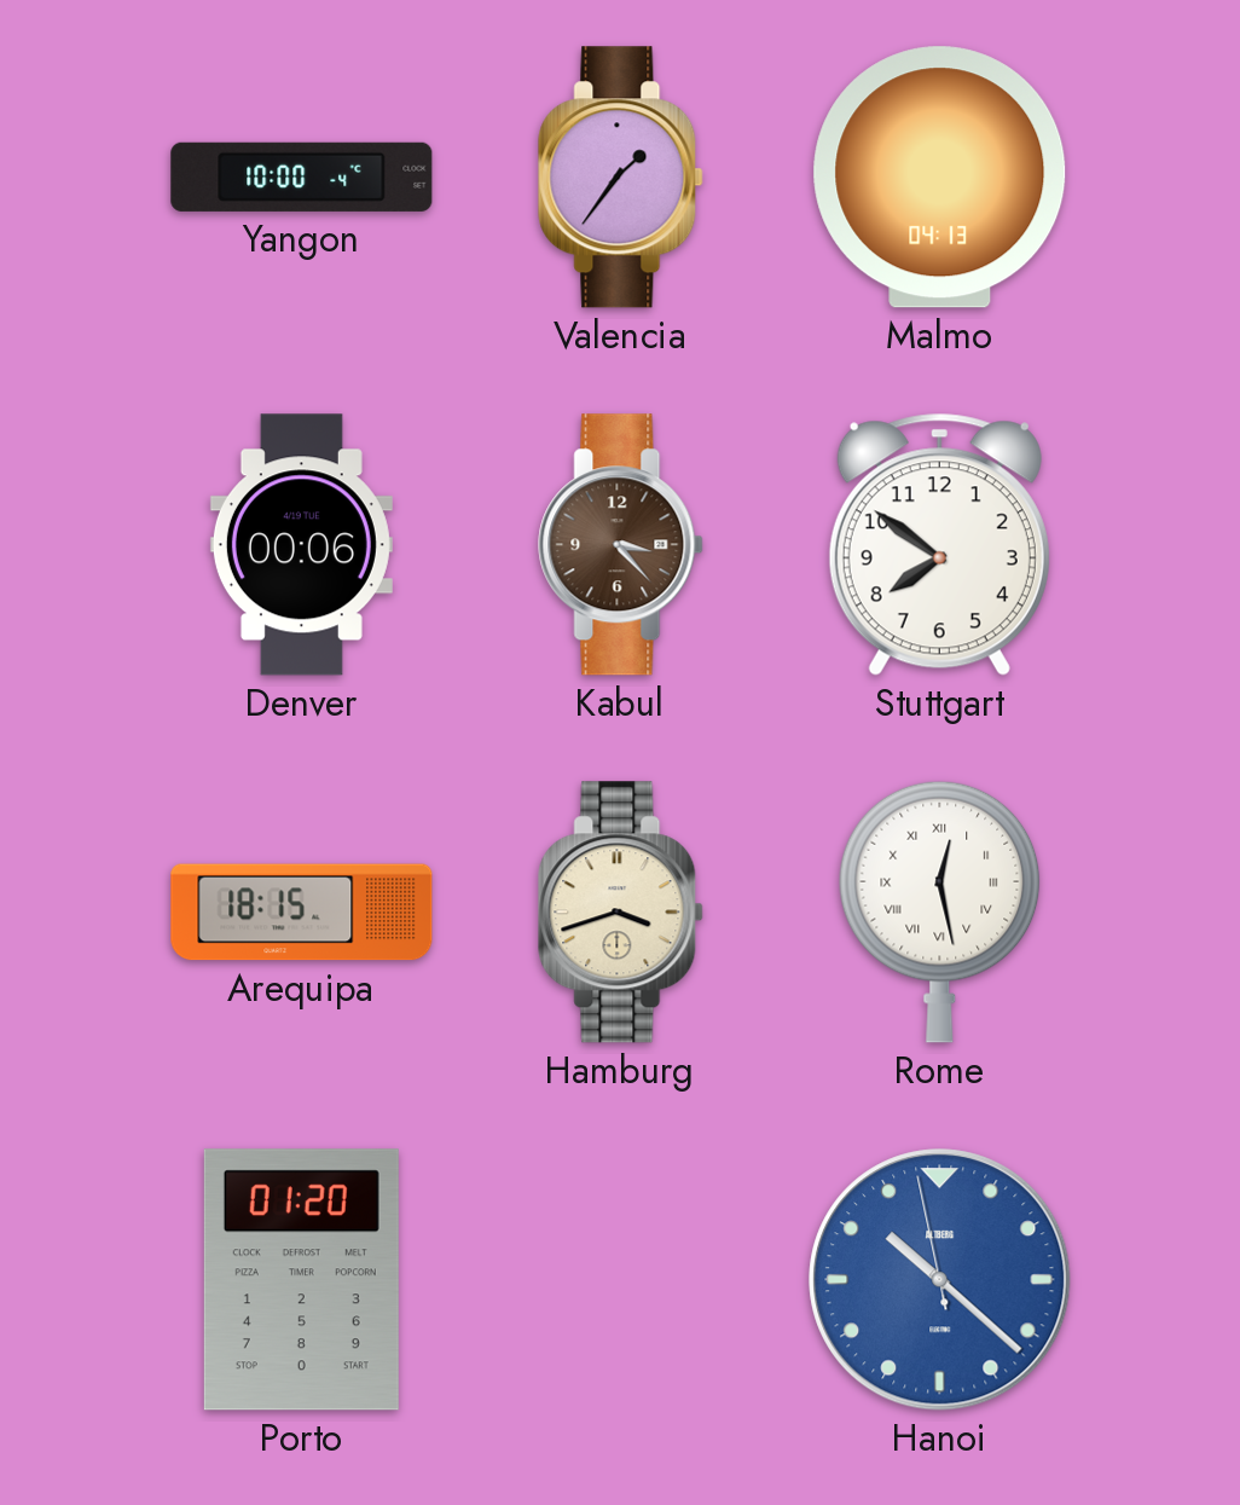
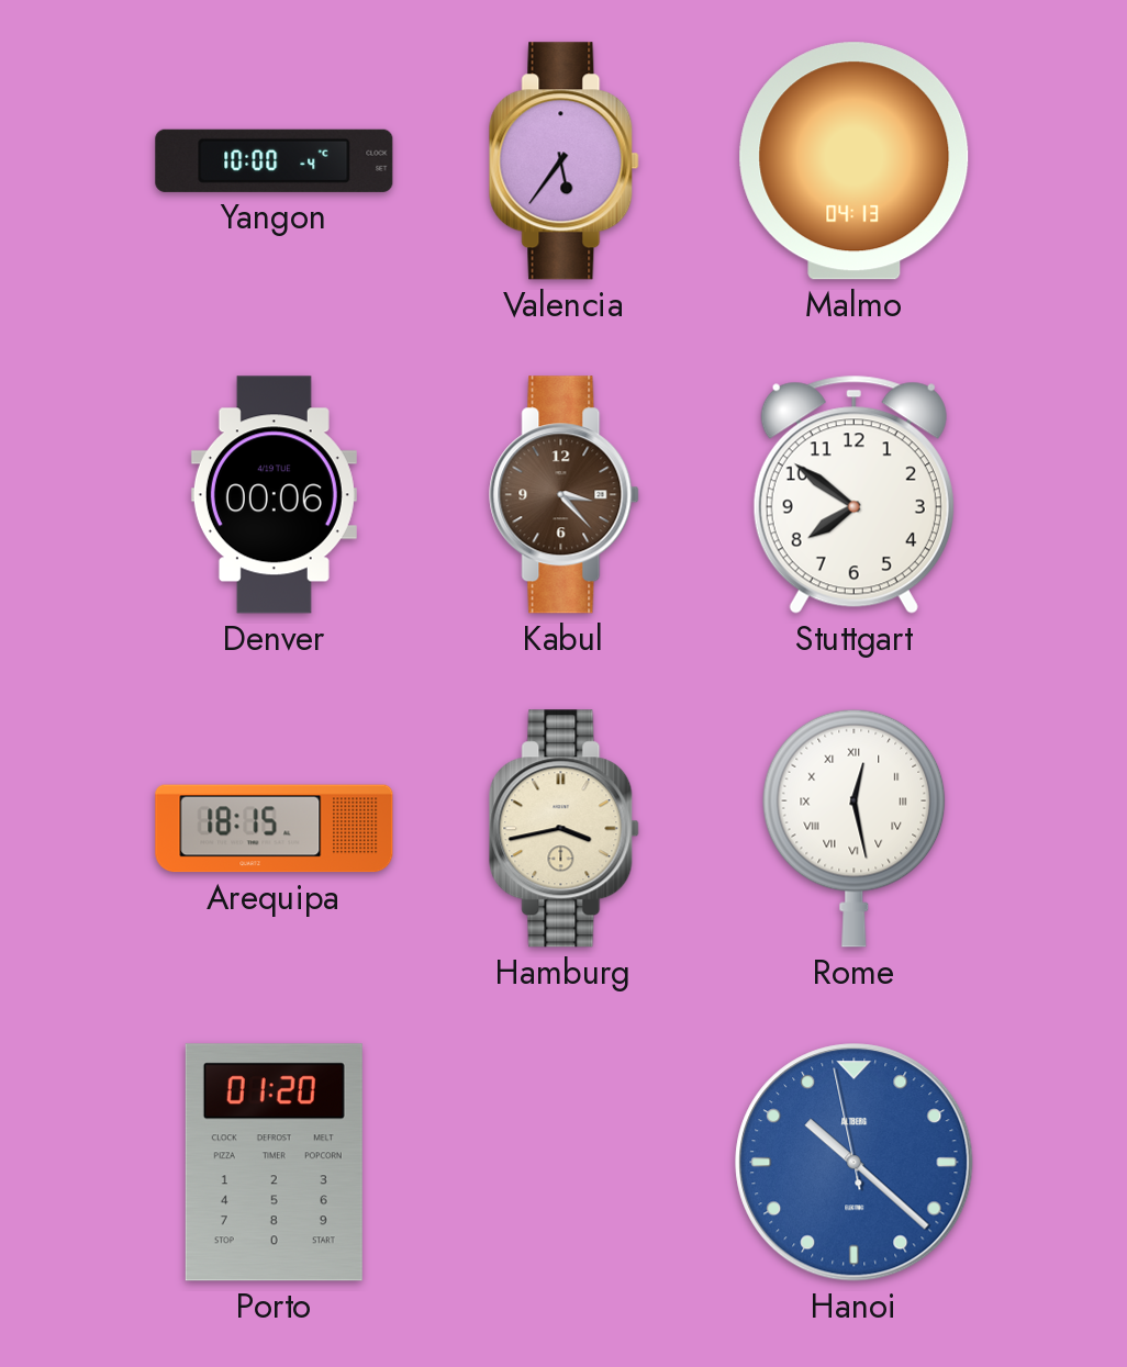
Valencia: 1:36 -> 5:36
Hamburg: 3:42 -> 3:43
